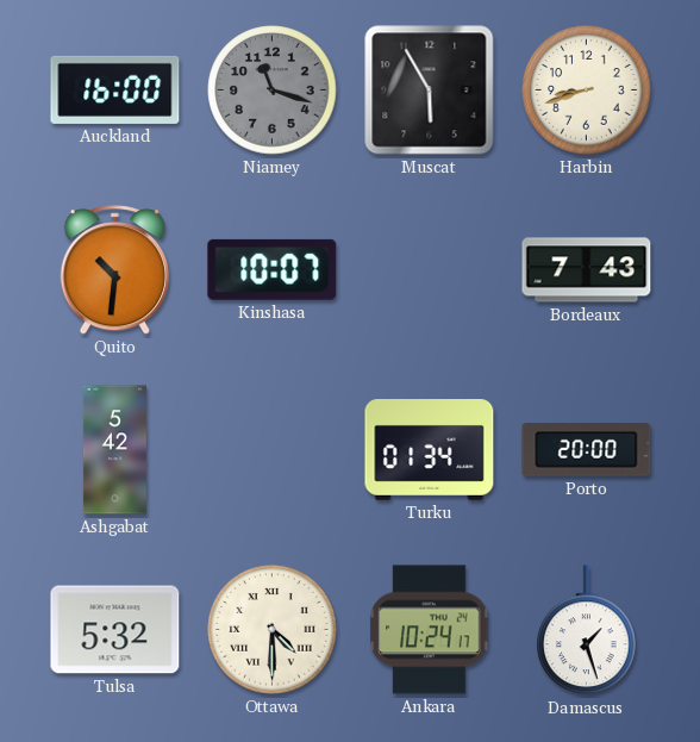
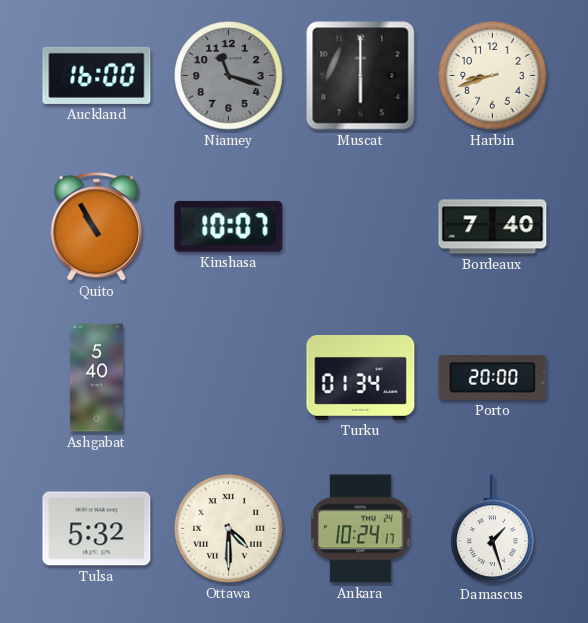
Muscat: 5:55 -> 6:00
Quito: 10:31 -> 10:55
Bordeaux: 7:43 -> 7:40
Ashgabat: 5:42 -> 5:40
